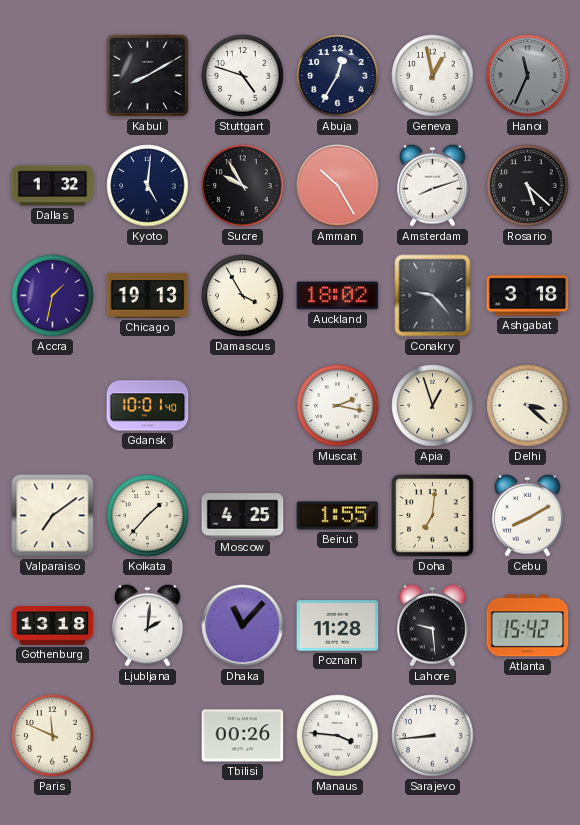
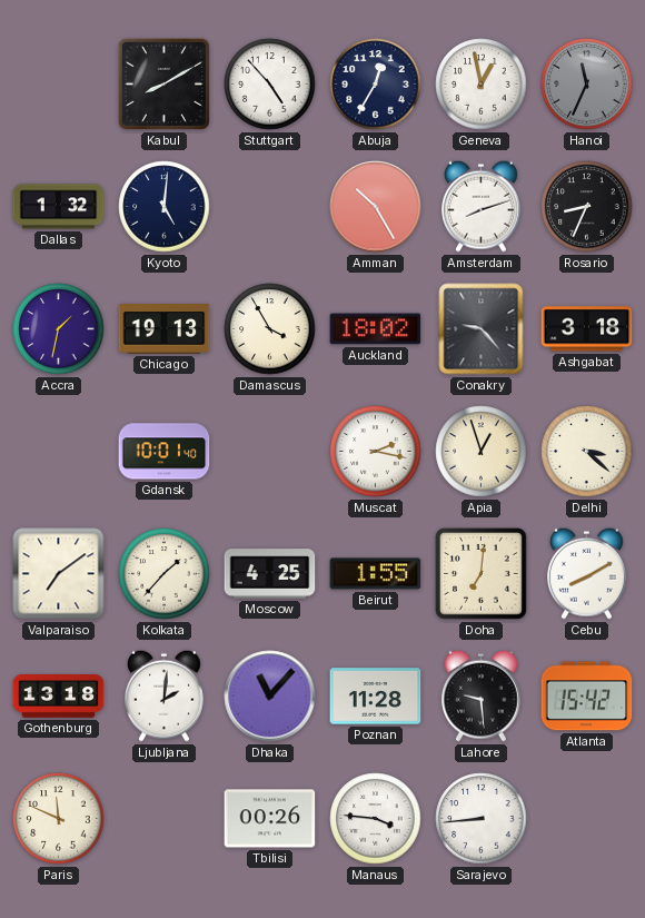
Stuttgart: 4:48 -> 4:53
Sucre: 9:55 -> none
Rosario: 5:22 -> 8:34
